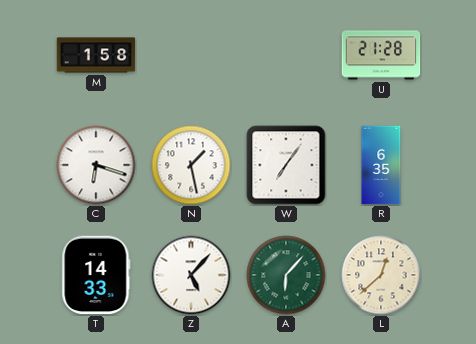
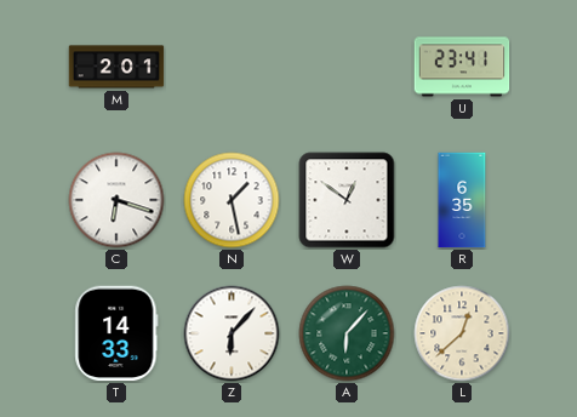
M: 1:58 -> 2:01
U: 21:28 -> 23:41
W: 7:06 -> 12:51
Z: 5:07 -> 6:07
